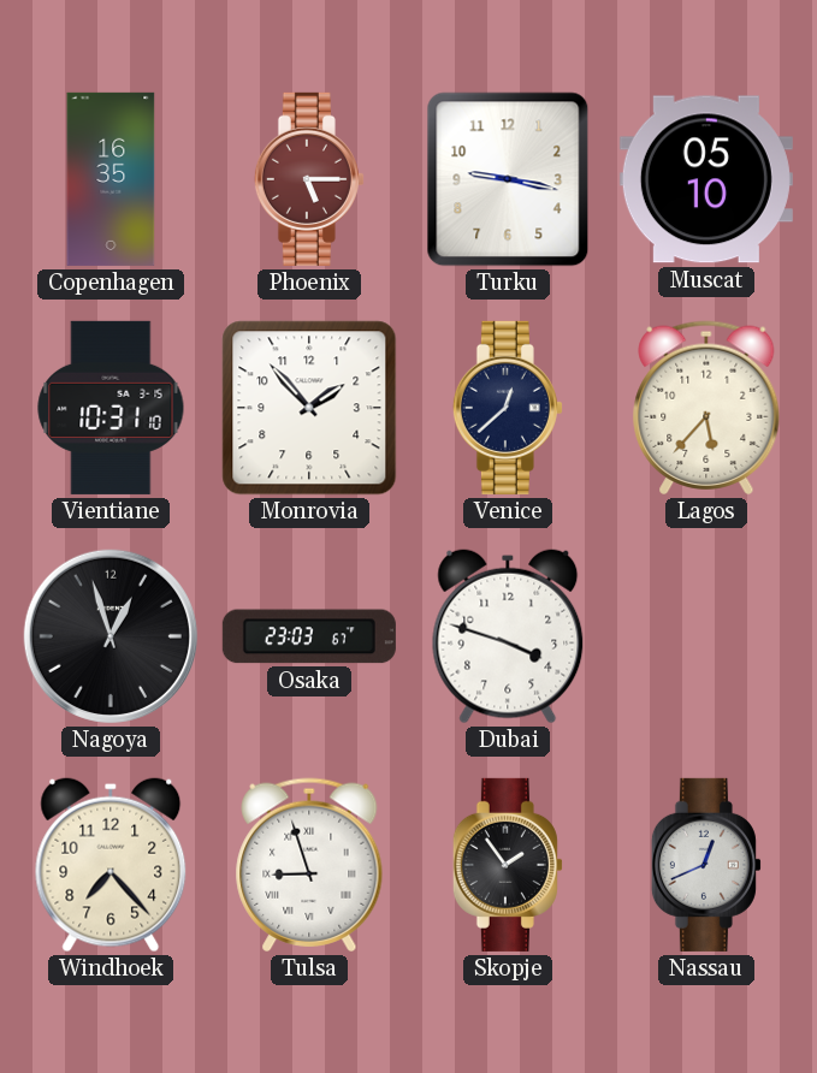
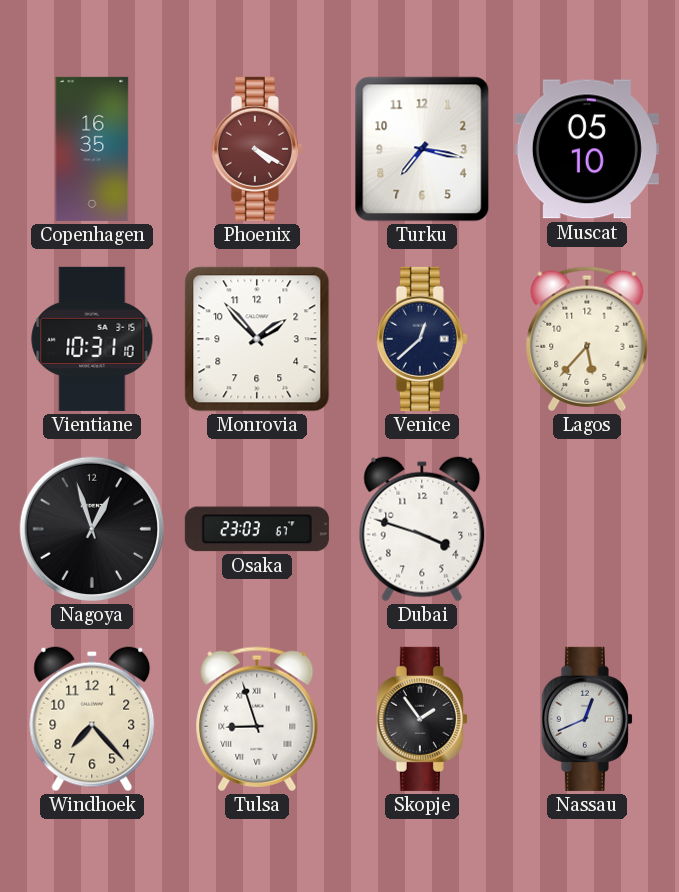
Phoenix: 5:15 -> 4:20
Turku: 9:17 -> 7:17
